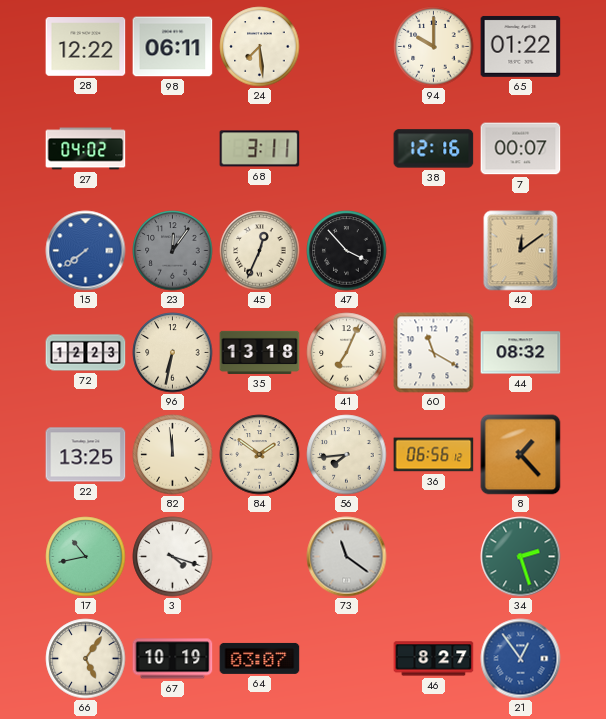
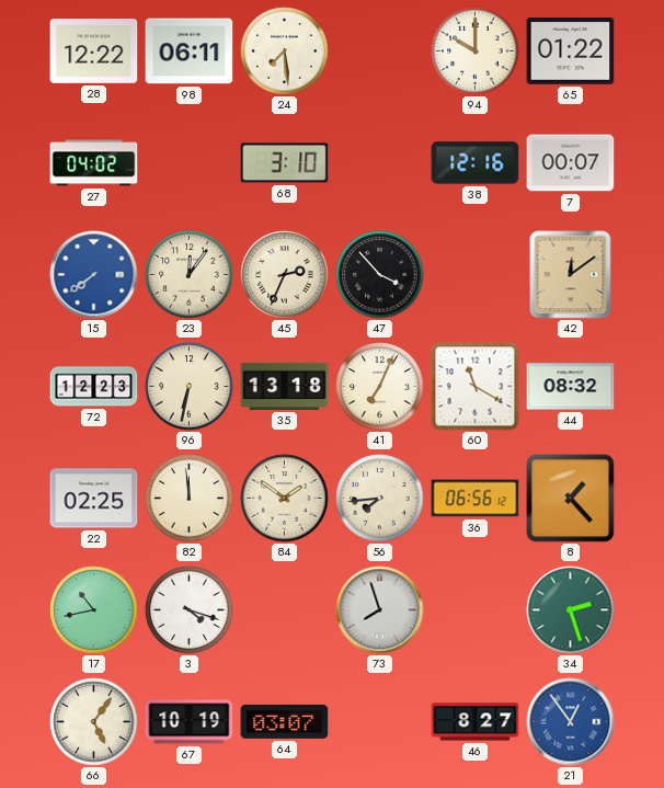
68: 3:11 -> 3:10
23 dial: grey -> cream
45: 12:34 -> 2:34
22: 13:25 -> 02:25
73: 11:21 -> 7:57
